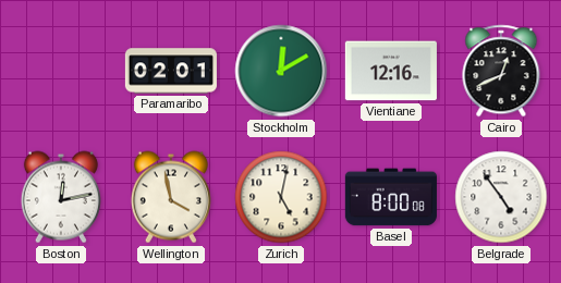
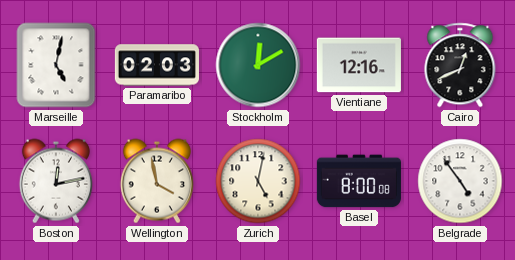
Marseille: none -> 5:02
Paramaribo: 02:01 -> 02:03
